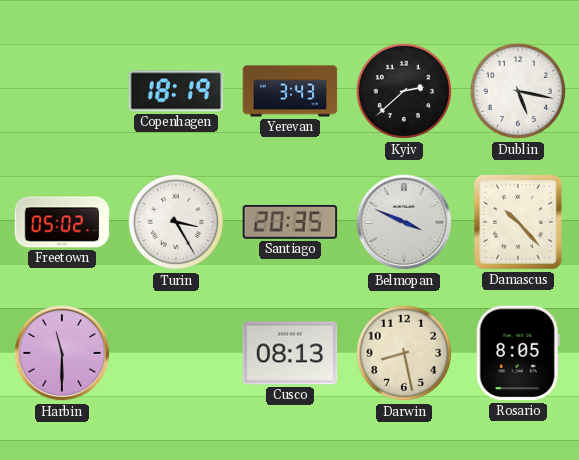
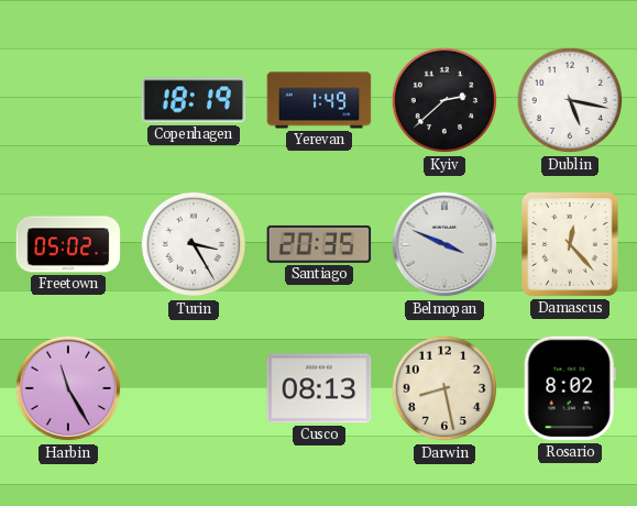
Yerevan: 3:43 -> 1:49
Damascus: 10:23 -> 12:23
Harbin: 11:30 -> 11:25
Rosario: 8:05 -> 8:02
